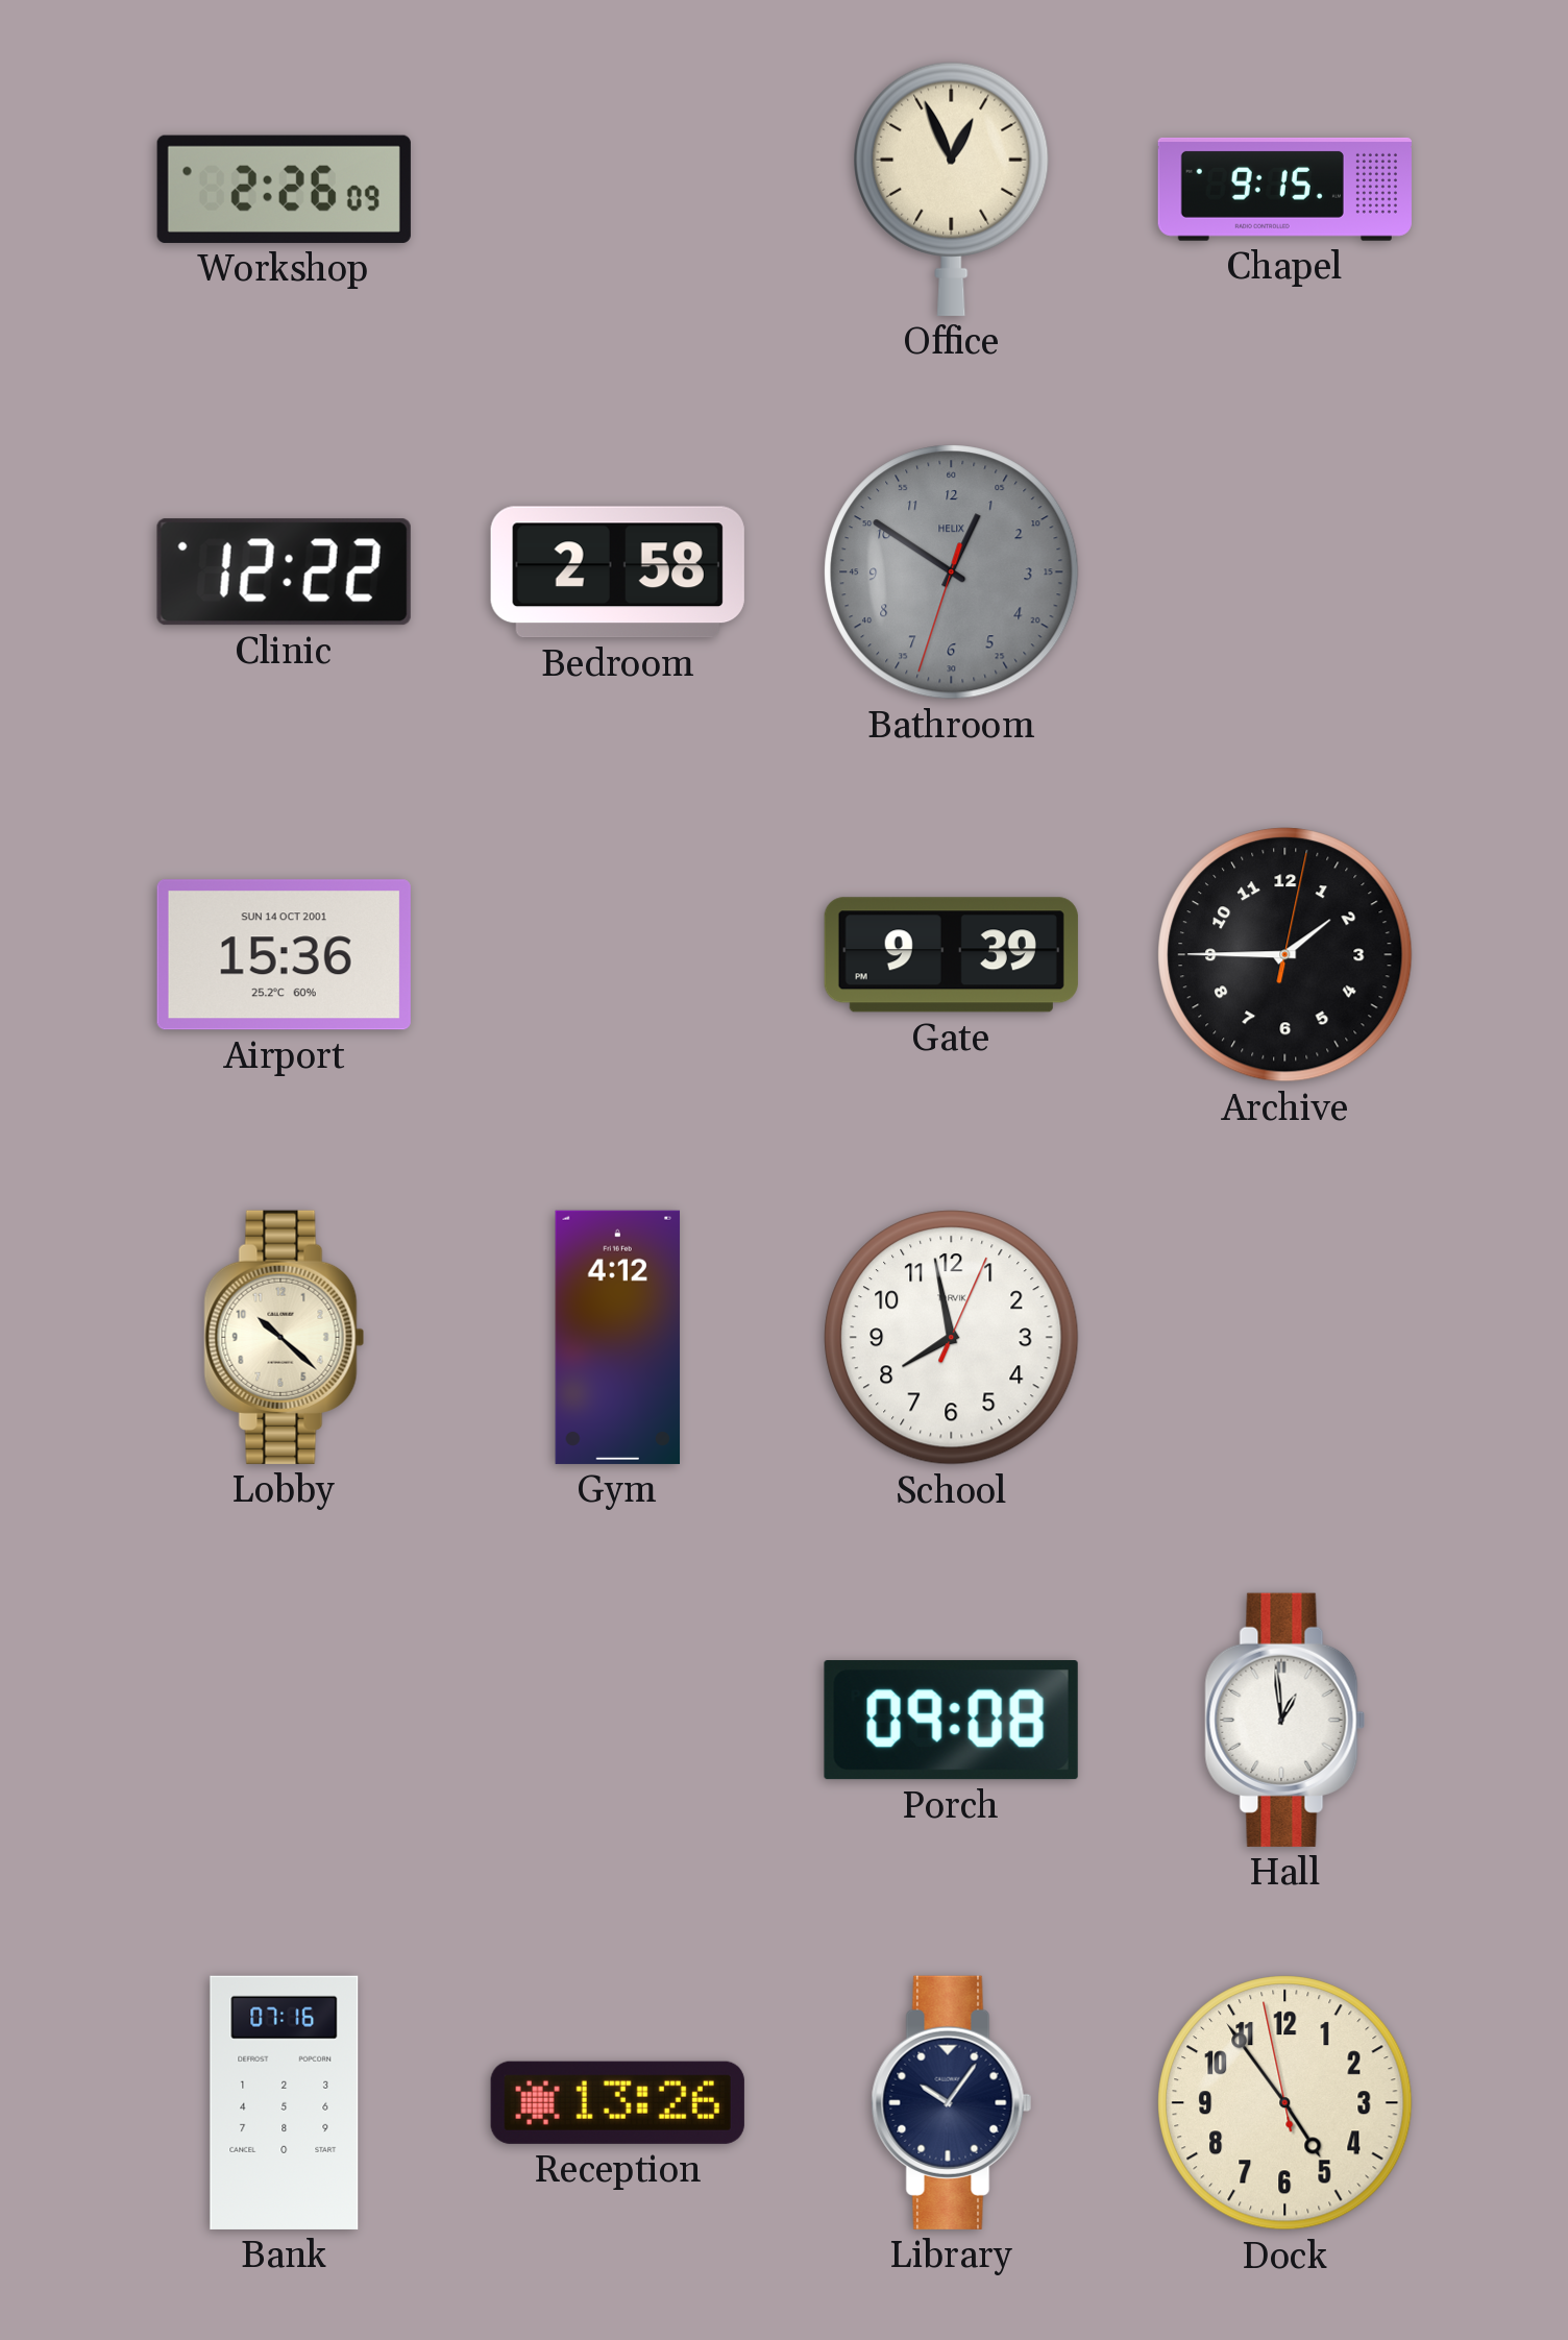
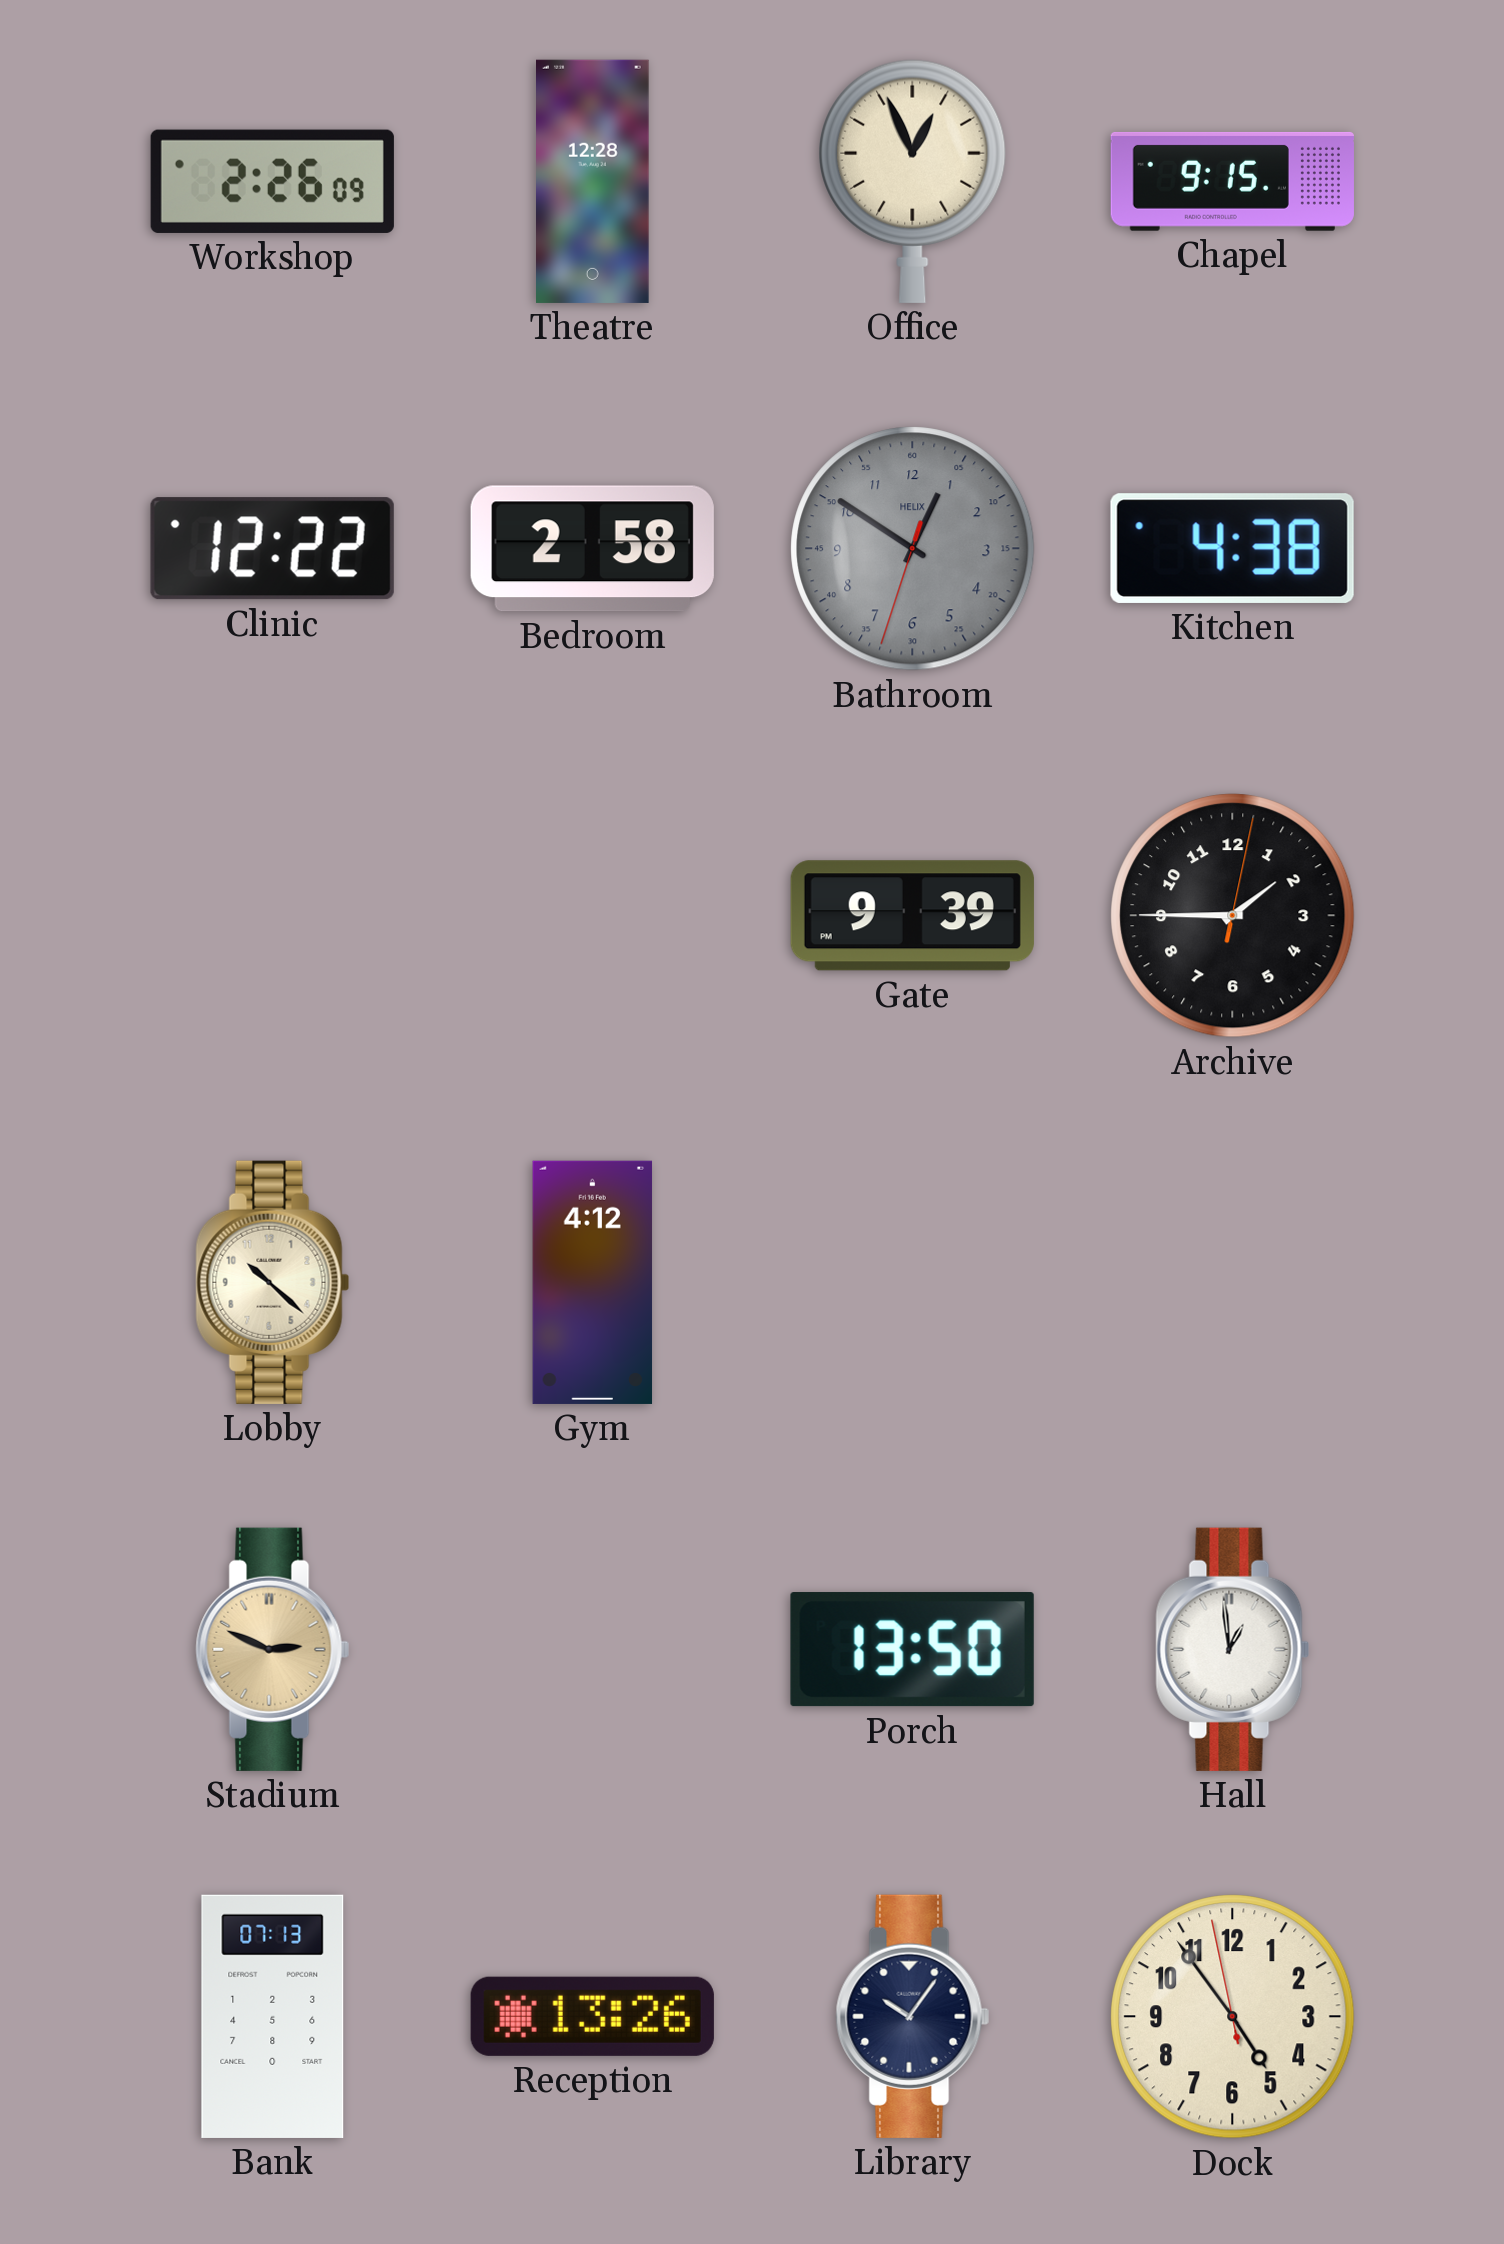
Theatre: none -> 12:28
Kitchen: none -> 4:38
Airport: 15:36 -> none
School: 7:58 -> none
Stadium: none -> 2:49
Porch: 09:08 -> 13:50
Bank: 07:16 -> 07:13
